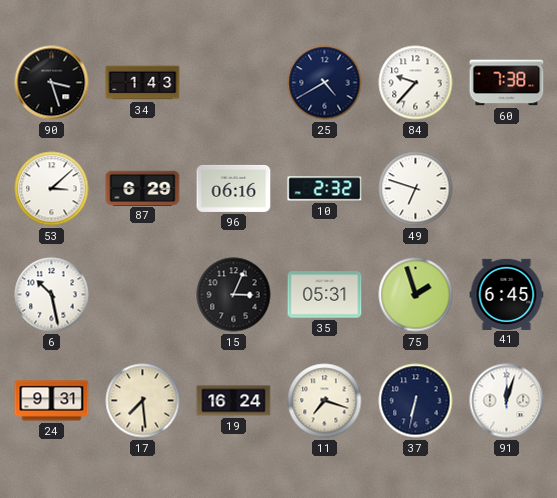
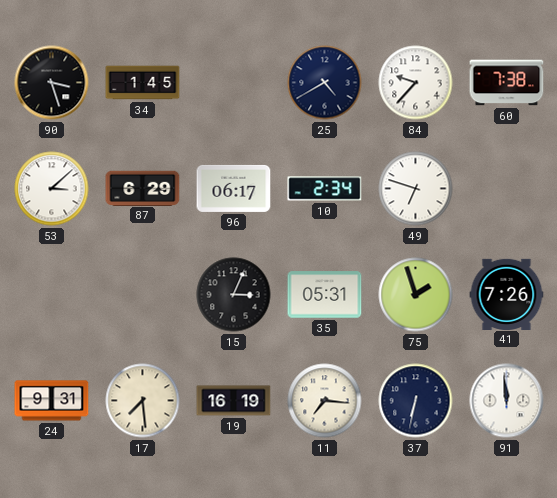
34: 1:43 -> 1:45
96: 06:16 -> 06:17
10: 2:32 -> 2:34
6: 10:28 -> none
41: 6:45 -> 7:26
19: 16:24 -> 16:19
11: 7:18 -> 7:16
91: 12:03 -> 11:59
